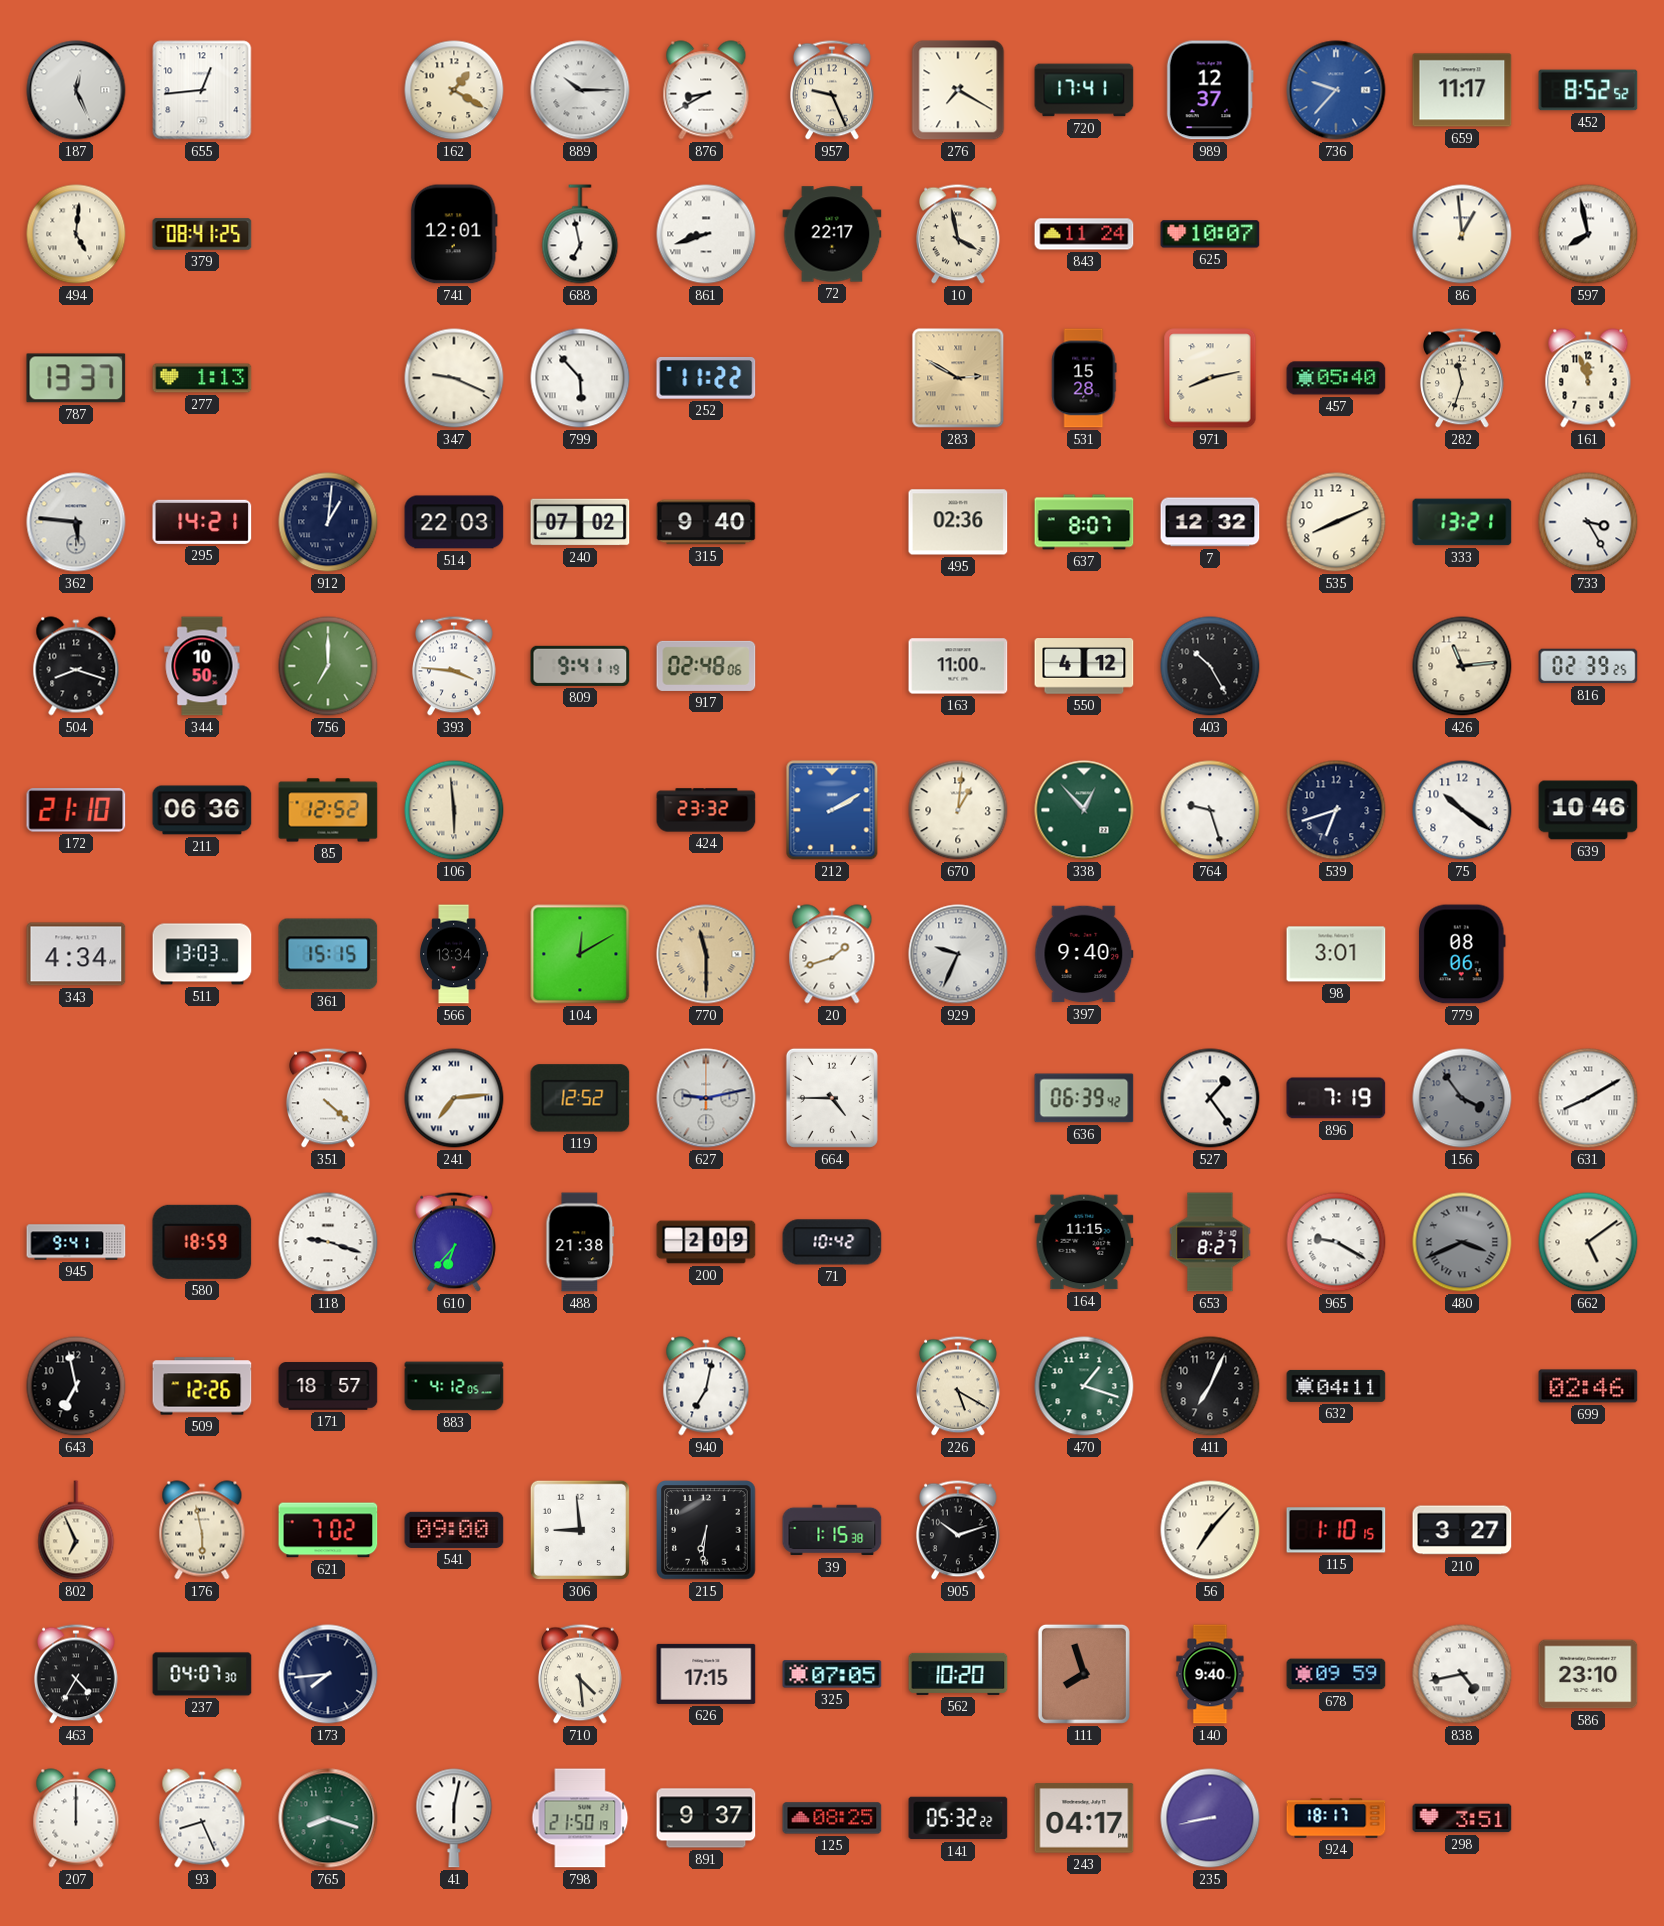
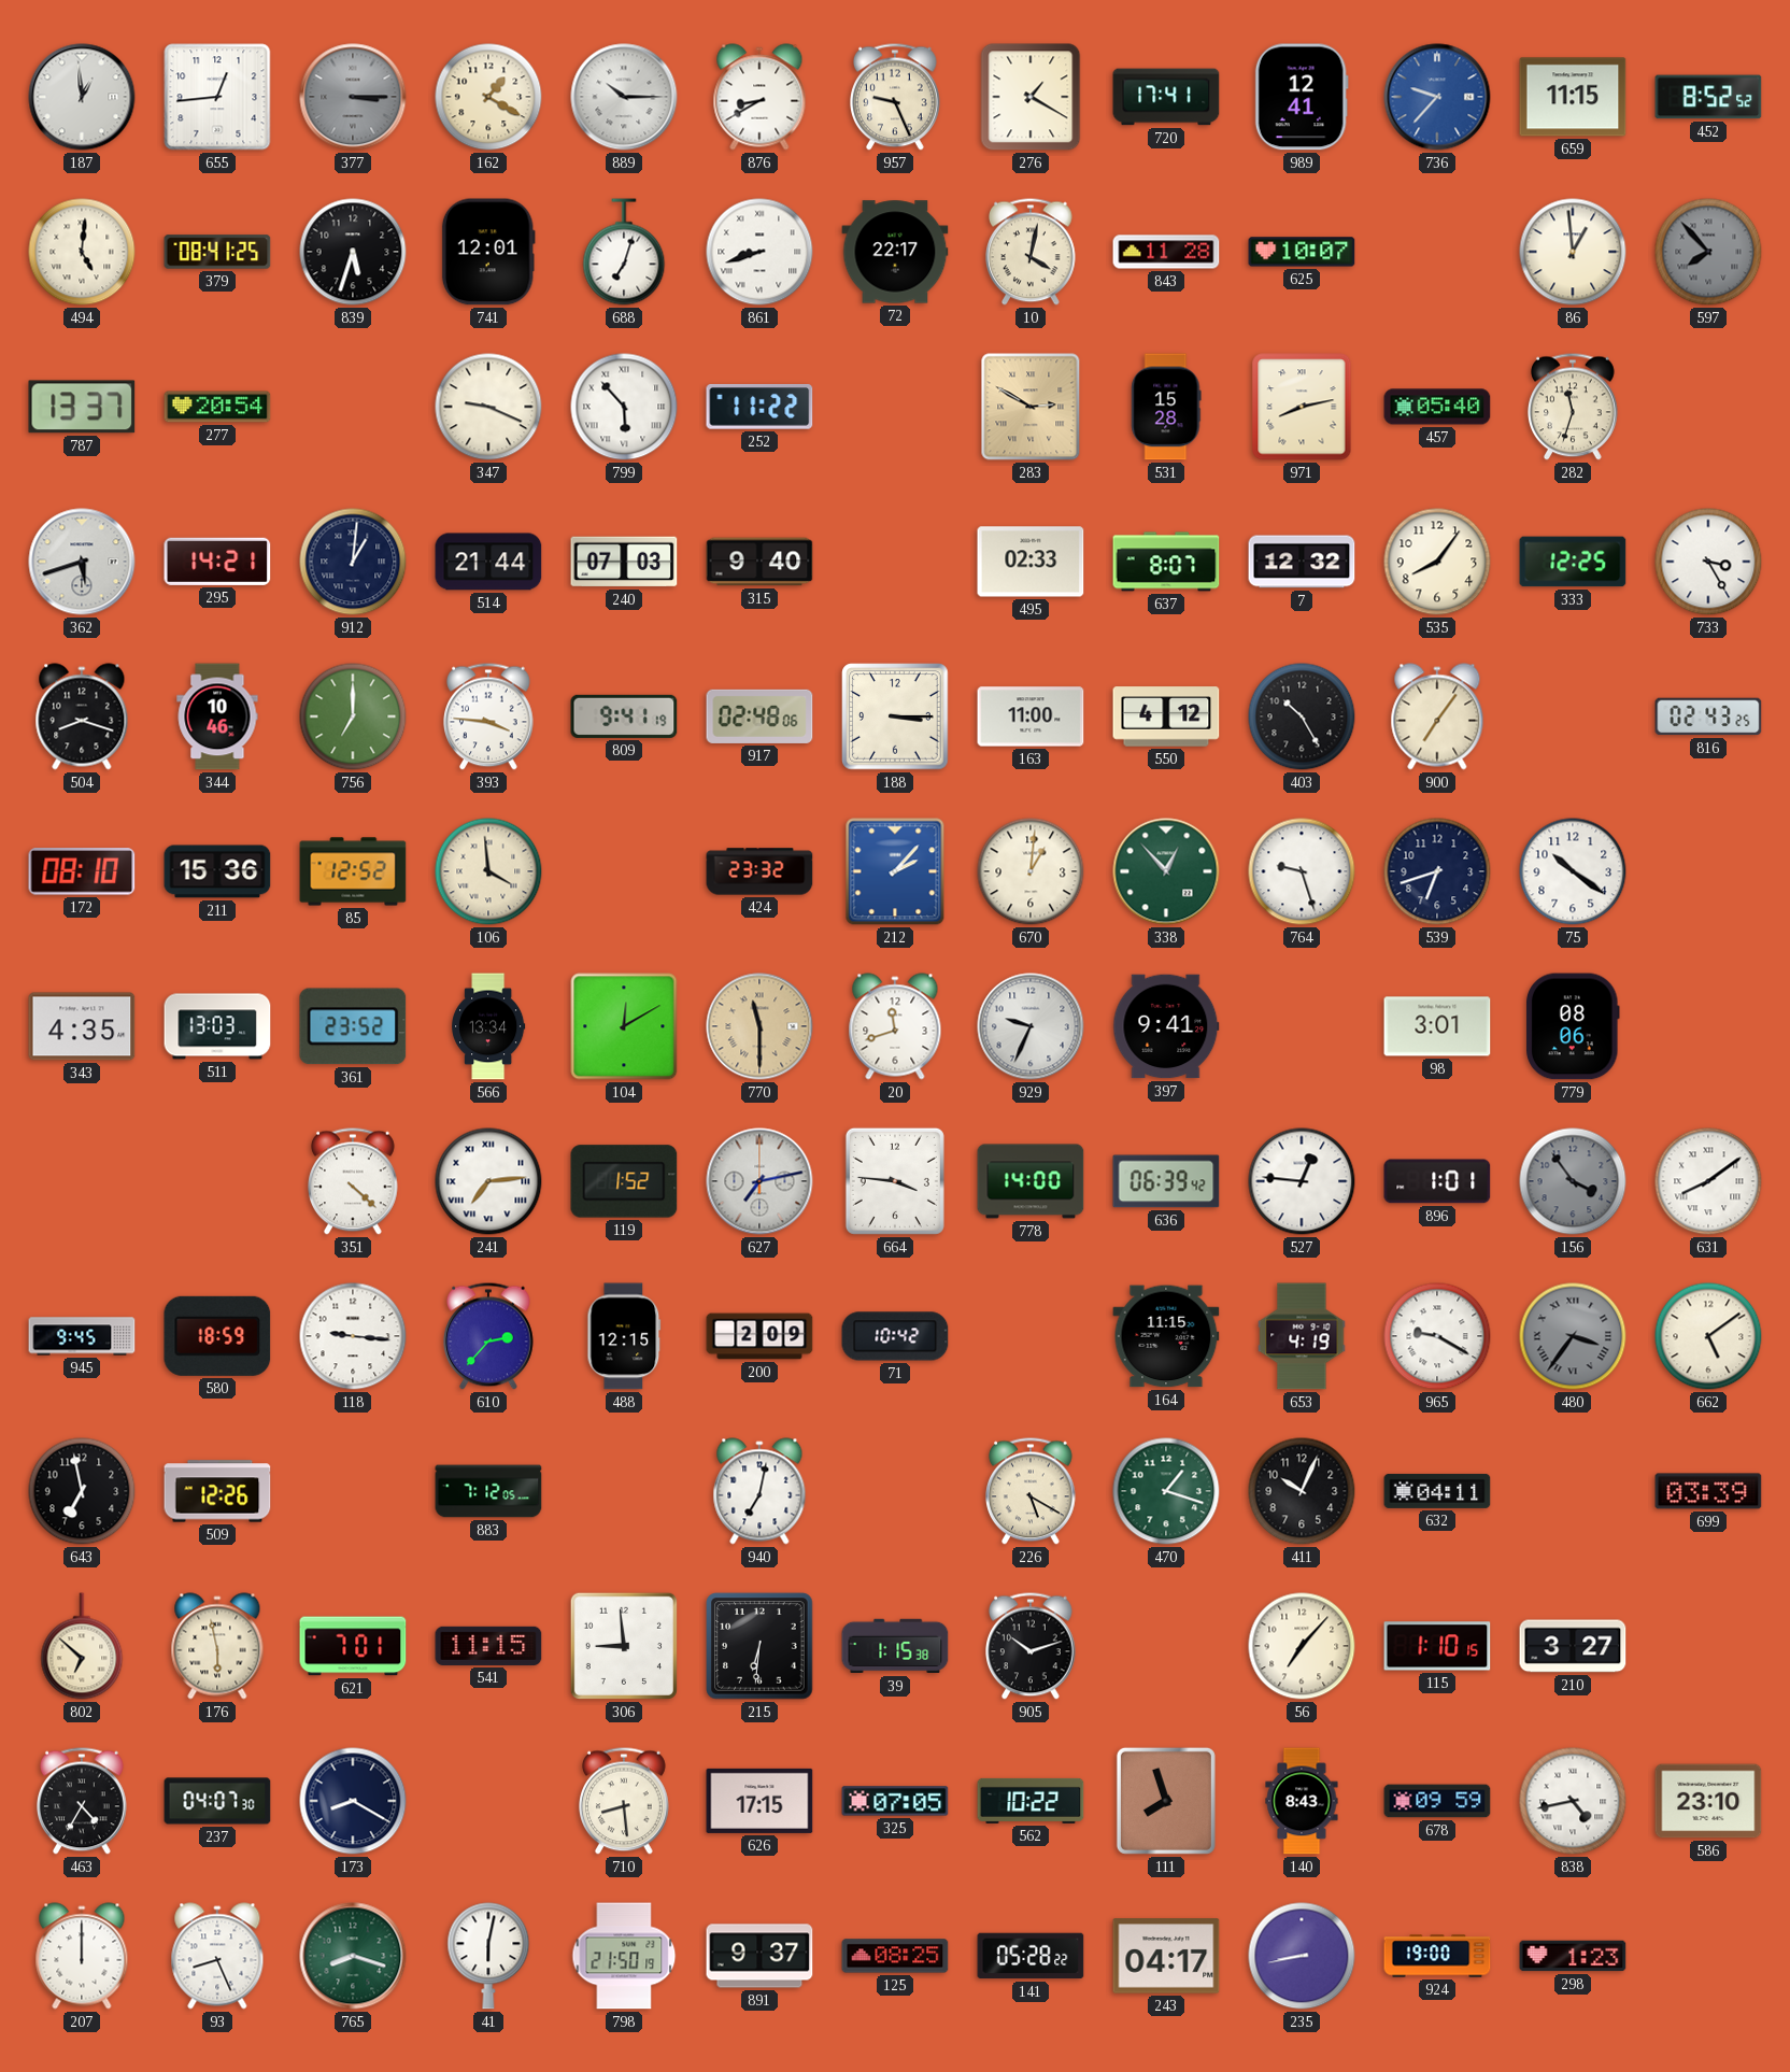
187: 12:26 -> 12:59
377: none -> 3:15
276: 7:20 -> 1:20
989: 12:37 -> 12:41
659: 11:17 -> 11:15
839: none -> 5:33
688: 6:58 -> 7:03
10: 3:58 -> 4:02
843: 11:24 -> 11:28
597: 7:58 -> 7:53
597 dial: white -> grey
277: 1:13 -> 20:54
161: 11:57 -> none
362: 5:46 -> 5:42
514: 22:03 -> 21:44
240: 07:02 -> 07:03
495: 02:36 -> 02:33
535: 8:11 -> 8:06
333: 13:21 -> 12:25
344: 10:50 -> 10:46
188: none -> 3:15
900: none -> 7:06
426: 11:14 -> none
816: 02:39 -> 02:43
172: 21:10 -> 08:10
211: 06:36 -> 15:36
106: 5:59 -> 3:59
212: 2:10 -> 2:07
639: 10:46 -> none
343: 4:34 -> 4:35
361: 15:15 -> 23:52
20: 1:42 -> 11:42
397: 9:40 -> 9:41
119: 12:52 -> 1:52
627: 9:13 -> 7:13
664: 4:45 -> 3:46
778: none -> 14:00
527: 1:24 -> 12:46
896: 7:19 -> 1:01
631: 8:10 -> 8:09
945: 9:41 -> 9:45
118: 9:18 -> 9:16
610: 6:37 -> 2:37
488: 21:38 -> 12:15
653: 8:27 -> 4:19
480: 3:41 -> 3:36
171: 18:57 -> none
883: 4:12 -> 7:12
411: 7:04 -> 10:04
699: 02:46 -> 03:39
802: 6:56 -> 6:52
621: 7:02 -> 7:01
541: 09:00 -> 11:15
173: 7:44 -> 8:20
710: 4:29 -> 8:29
562: 10:20 -> 10:22
140: 9:40 -> 8:43
141: 05:32 -> 05:28
924: 18:17 -> 19:00
298: 3:51 -> 1:23
